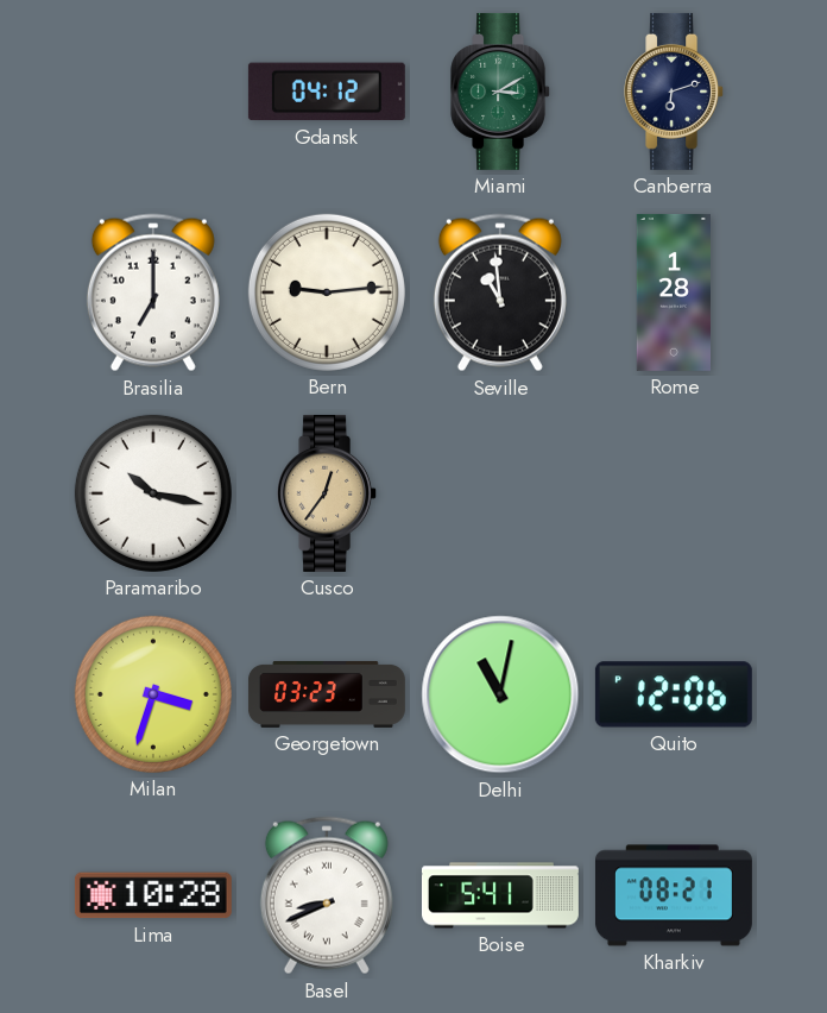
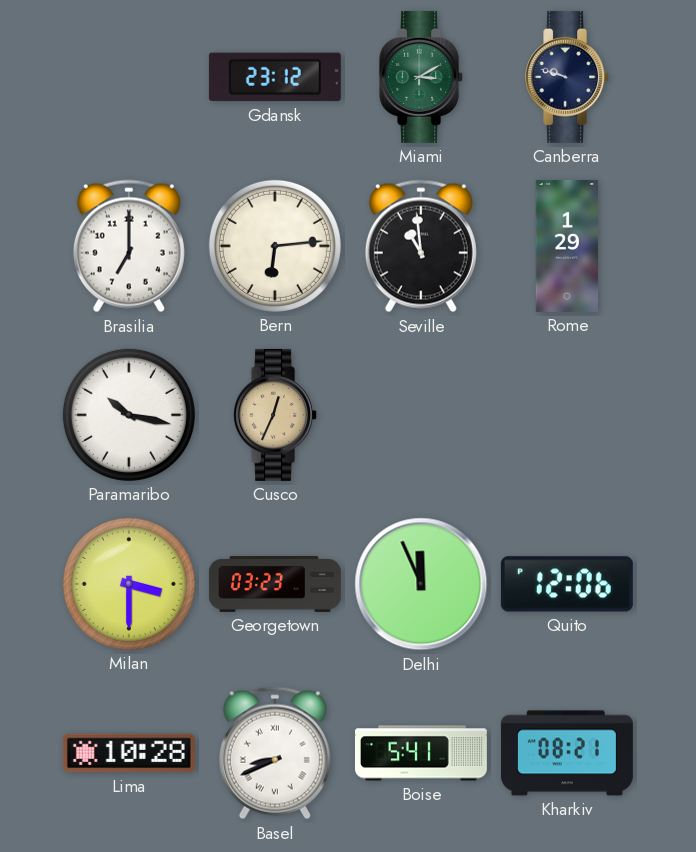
Gdansk: 04:12 -> 23:12
Canberra: 6:12 -> 9:48
Bern: 9:14 -> 6:14
Rome: 1:28 -> 1:29
Cusco: 12:36 -> 12:34
Milan: 3:33 -> 3:30
Delhi: 11:02 -> 11:56
